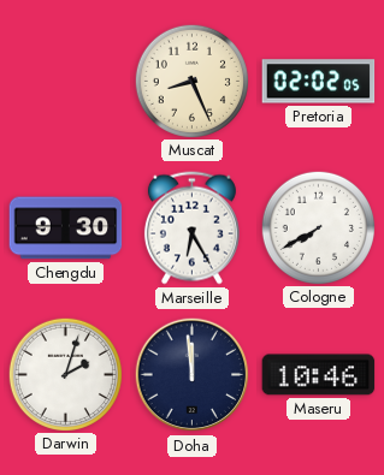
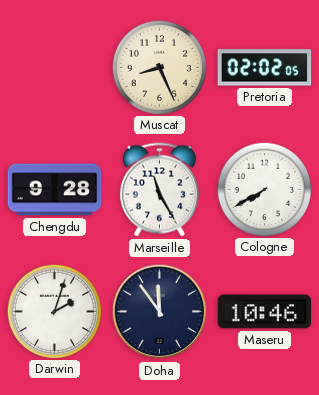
Chengdu: 9:30 -> 9:28
Marseille: 6:25 -> 11:25
Doha: 11:59 -> 11:54
